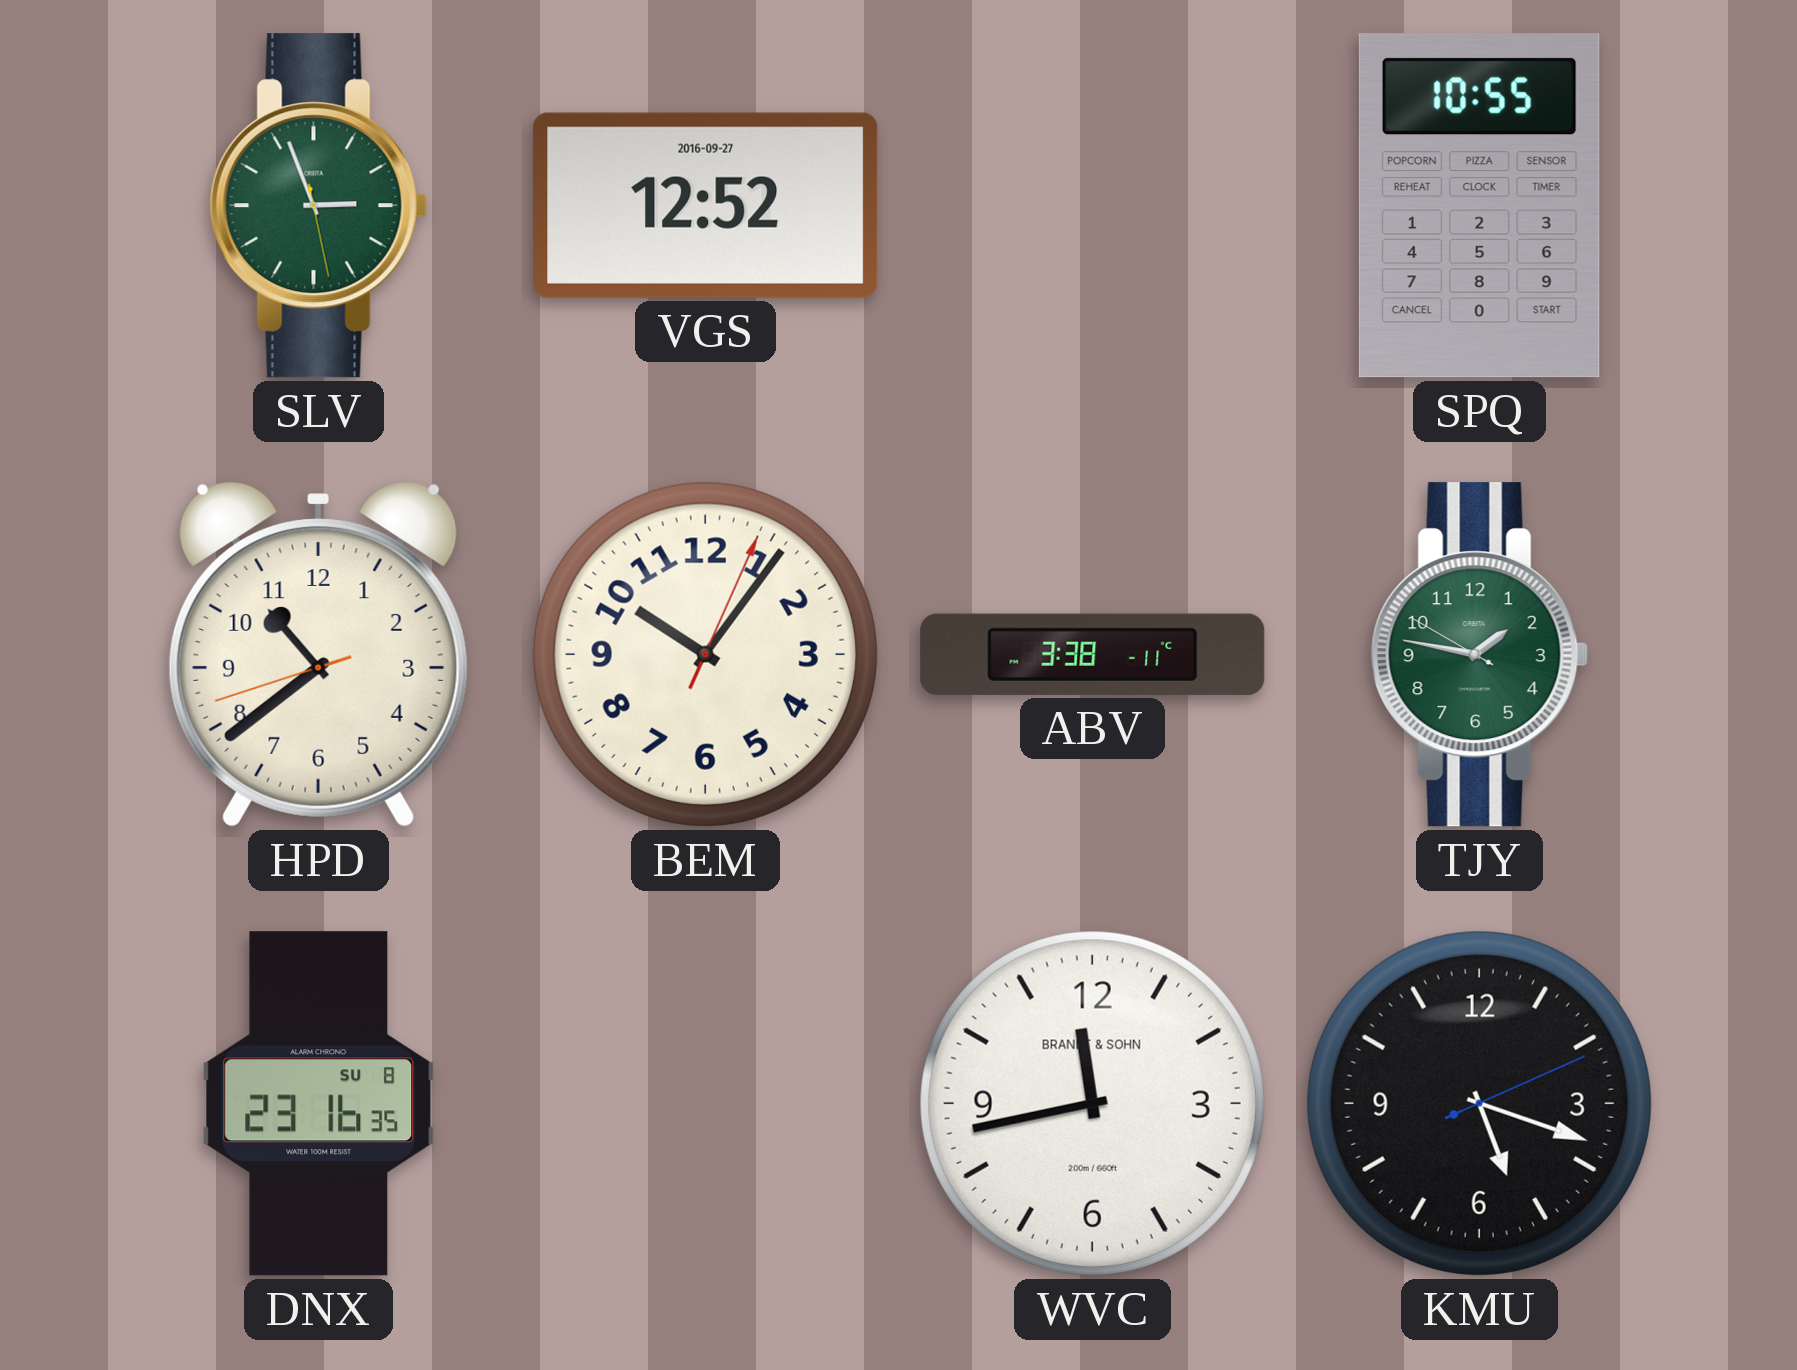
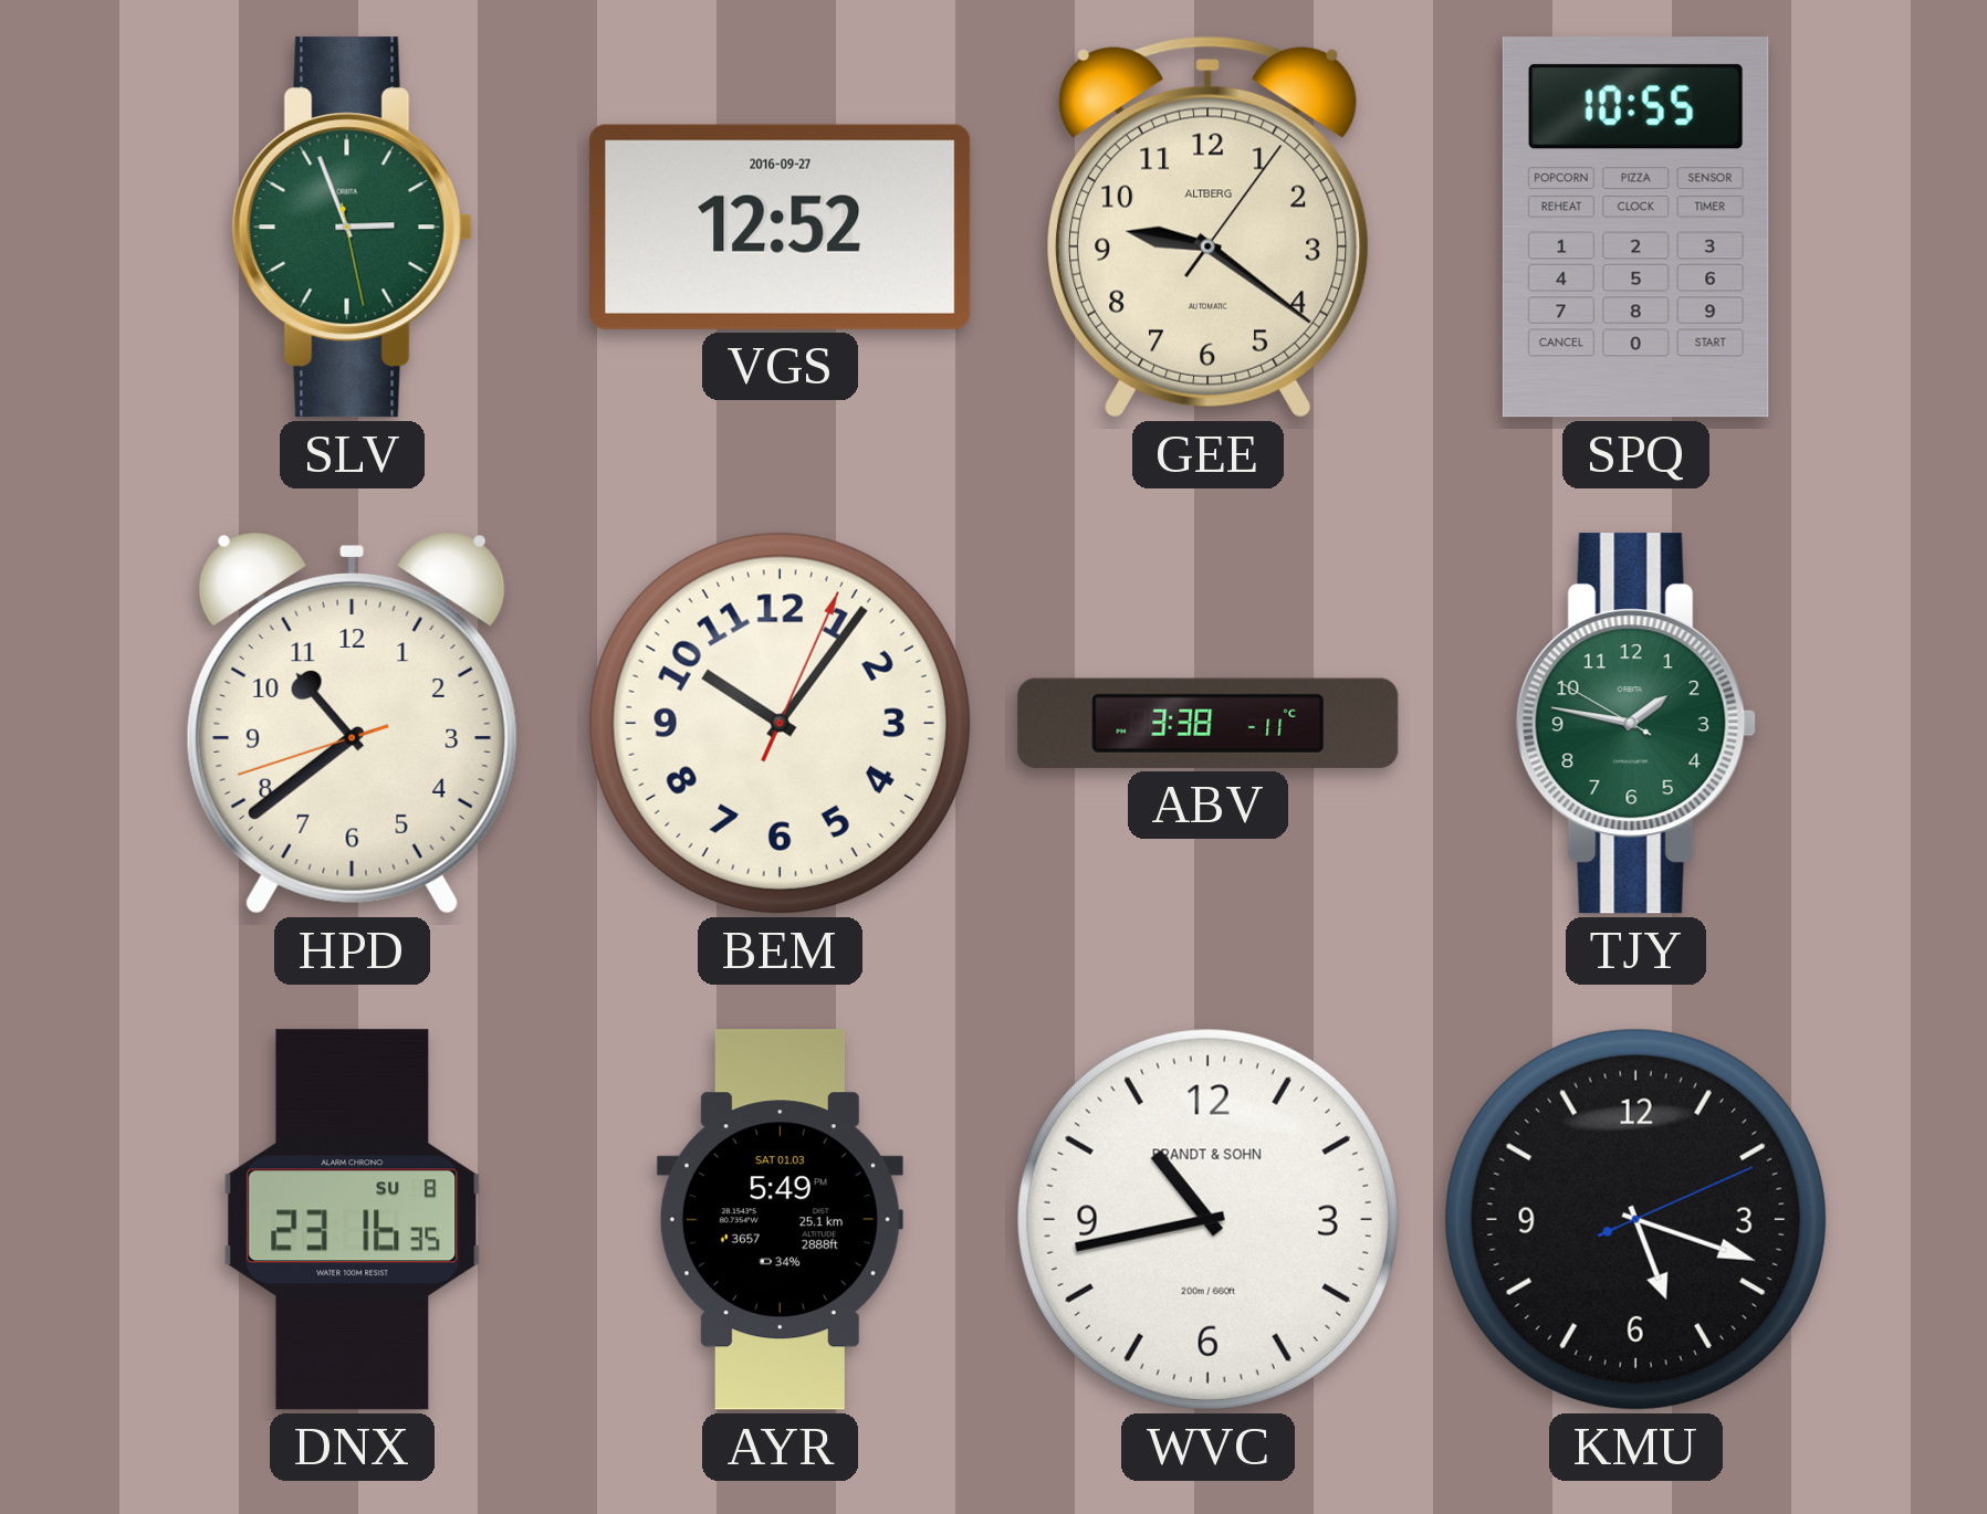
GEE: none -> 9:21
AYR: none -> 5:49
WVC: 11:43 -> 10:43
